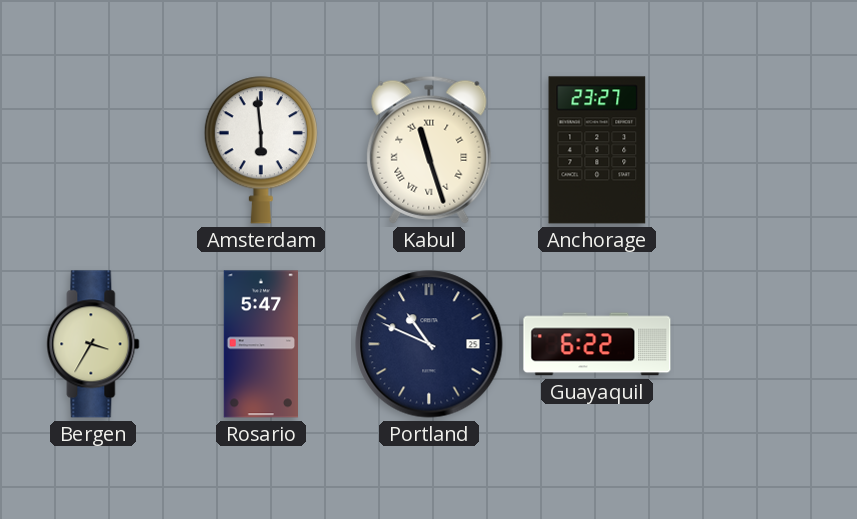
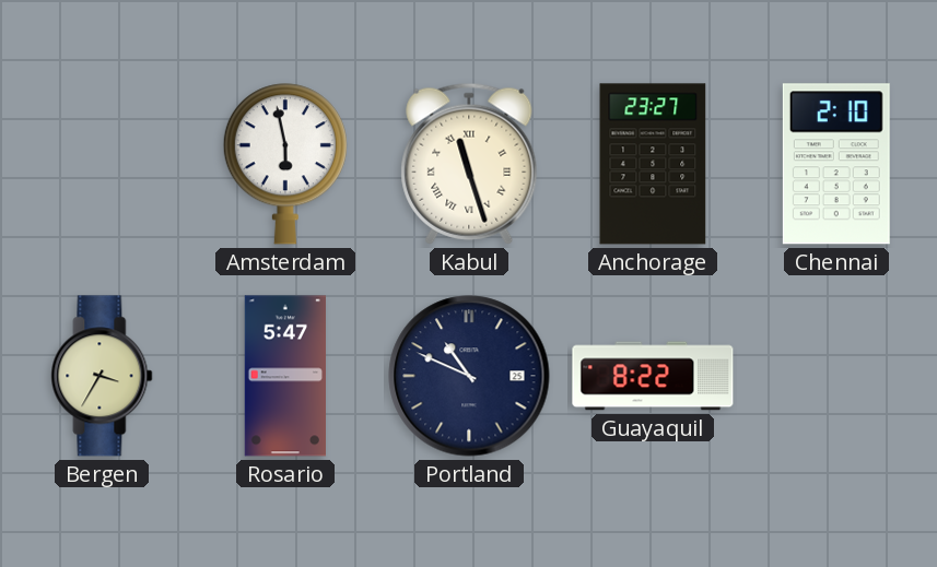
Amsterdam: 5:59 -> 5:58
Chennai: none -> 2:10
Guayaquil: 6:22 -> 8:22
